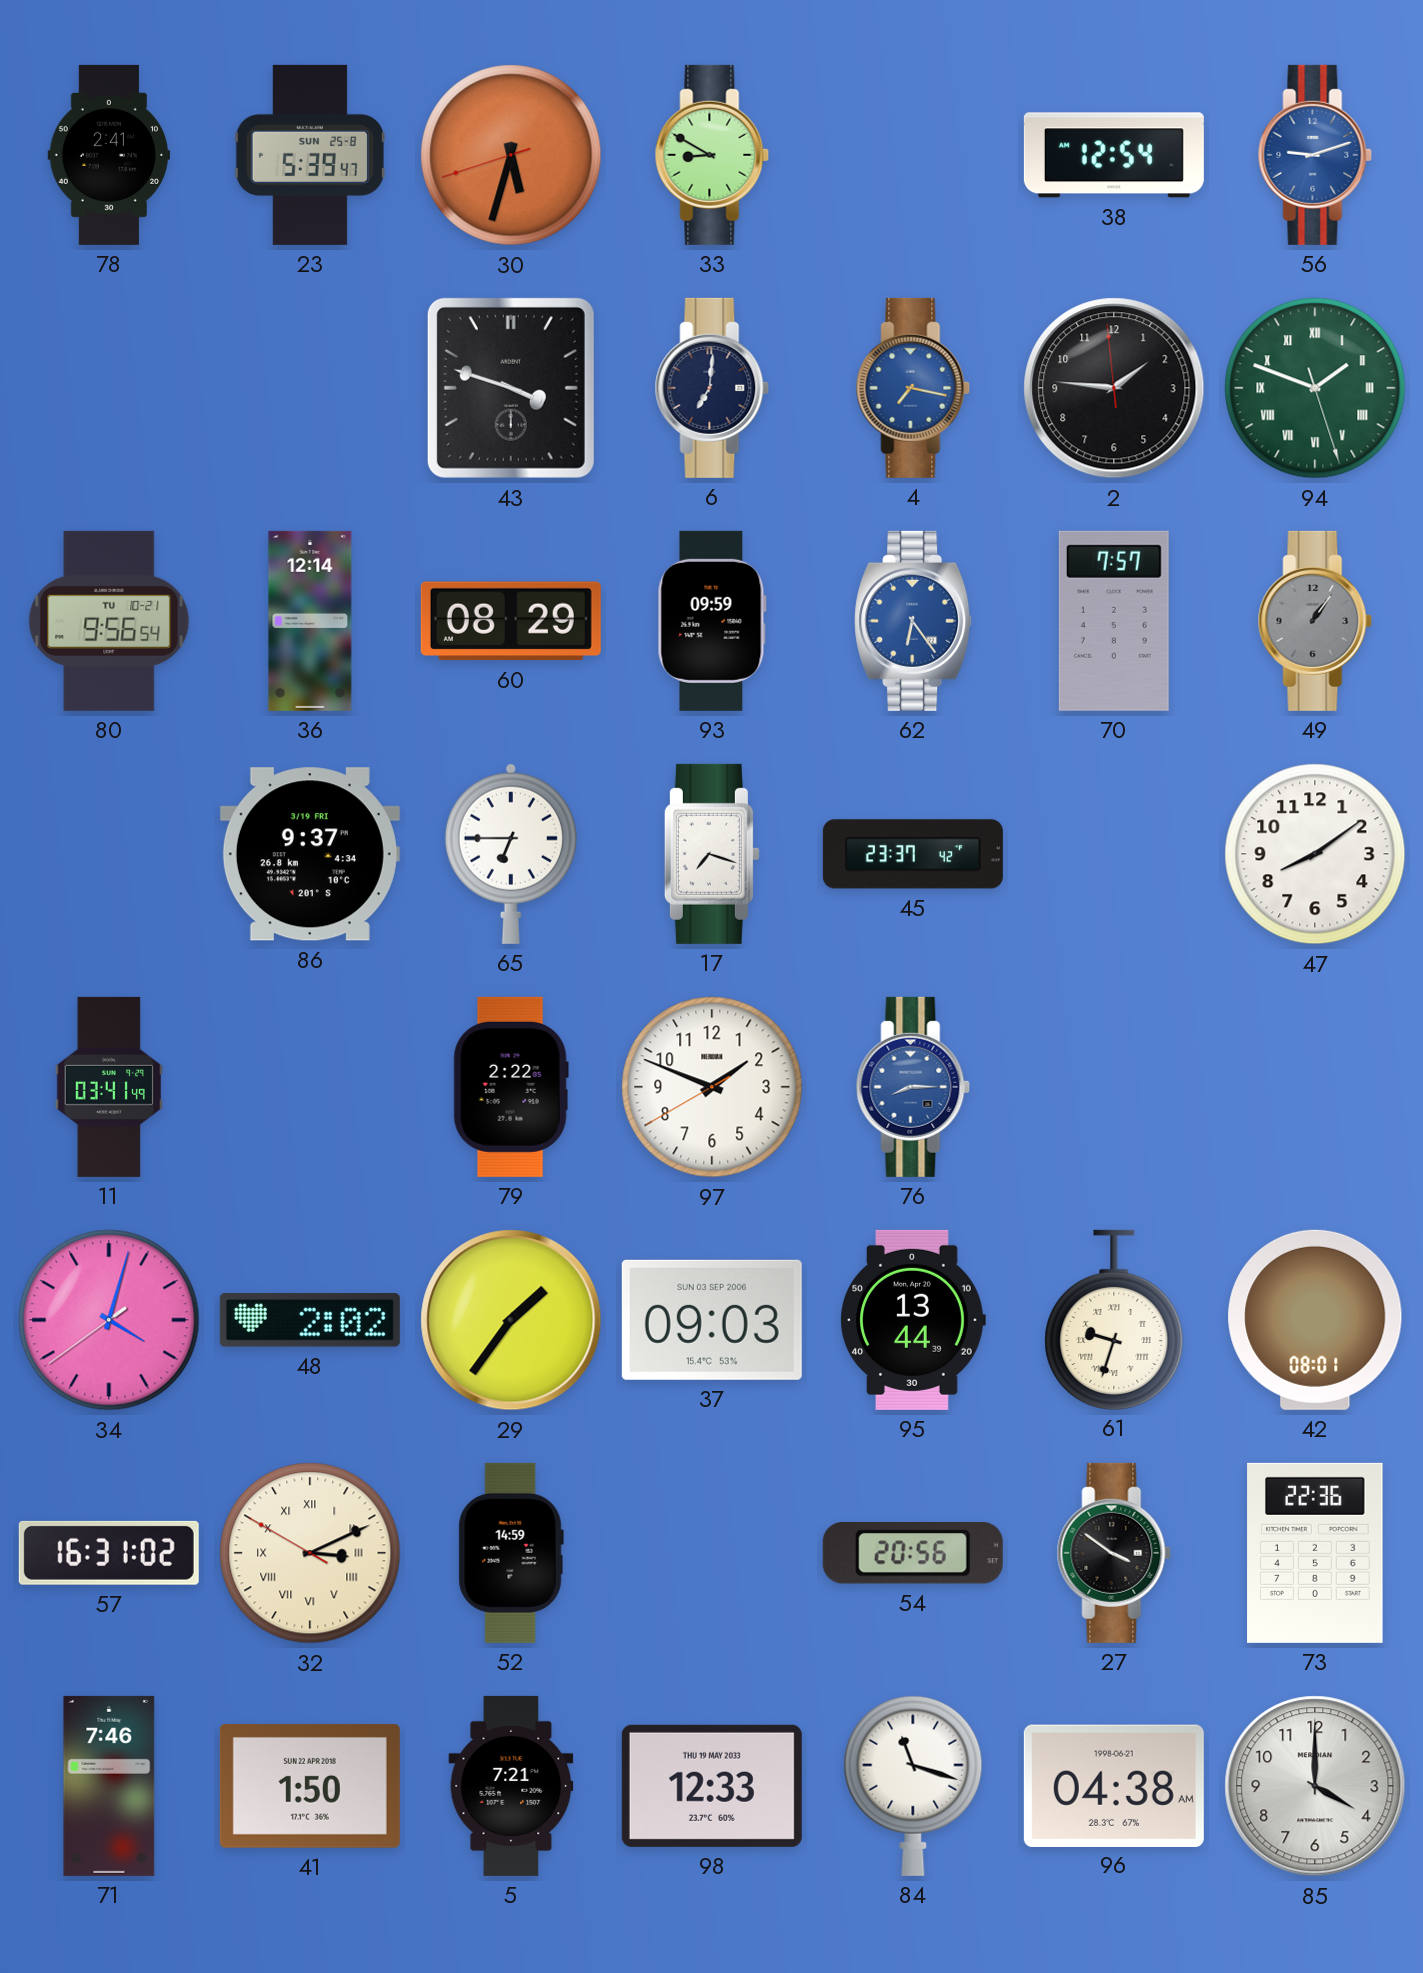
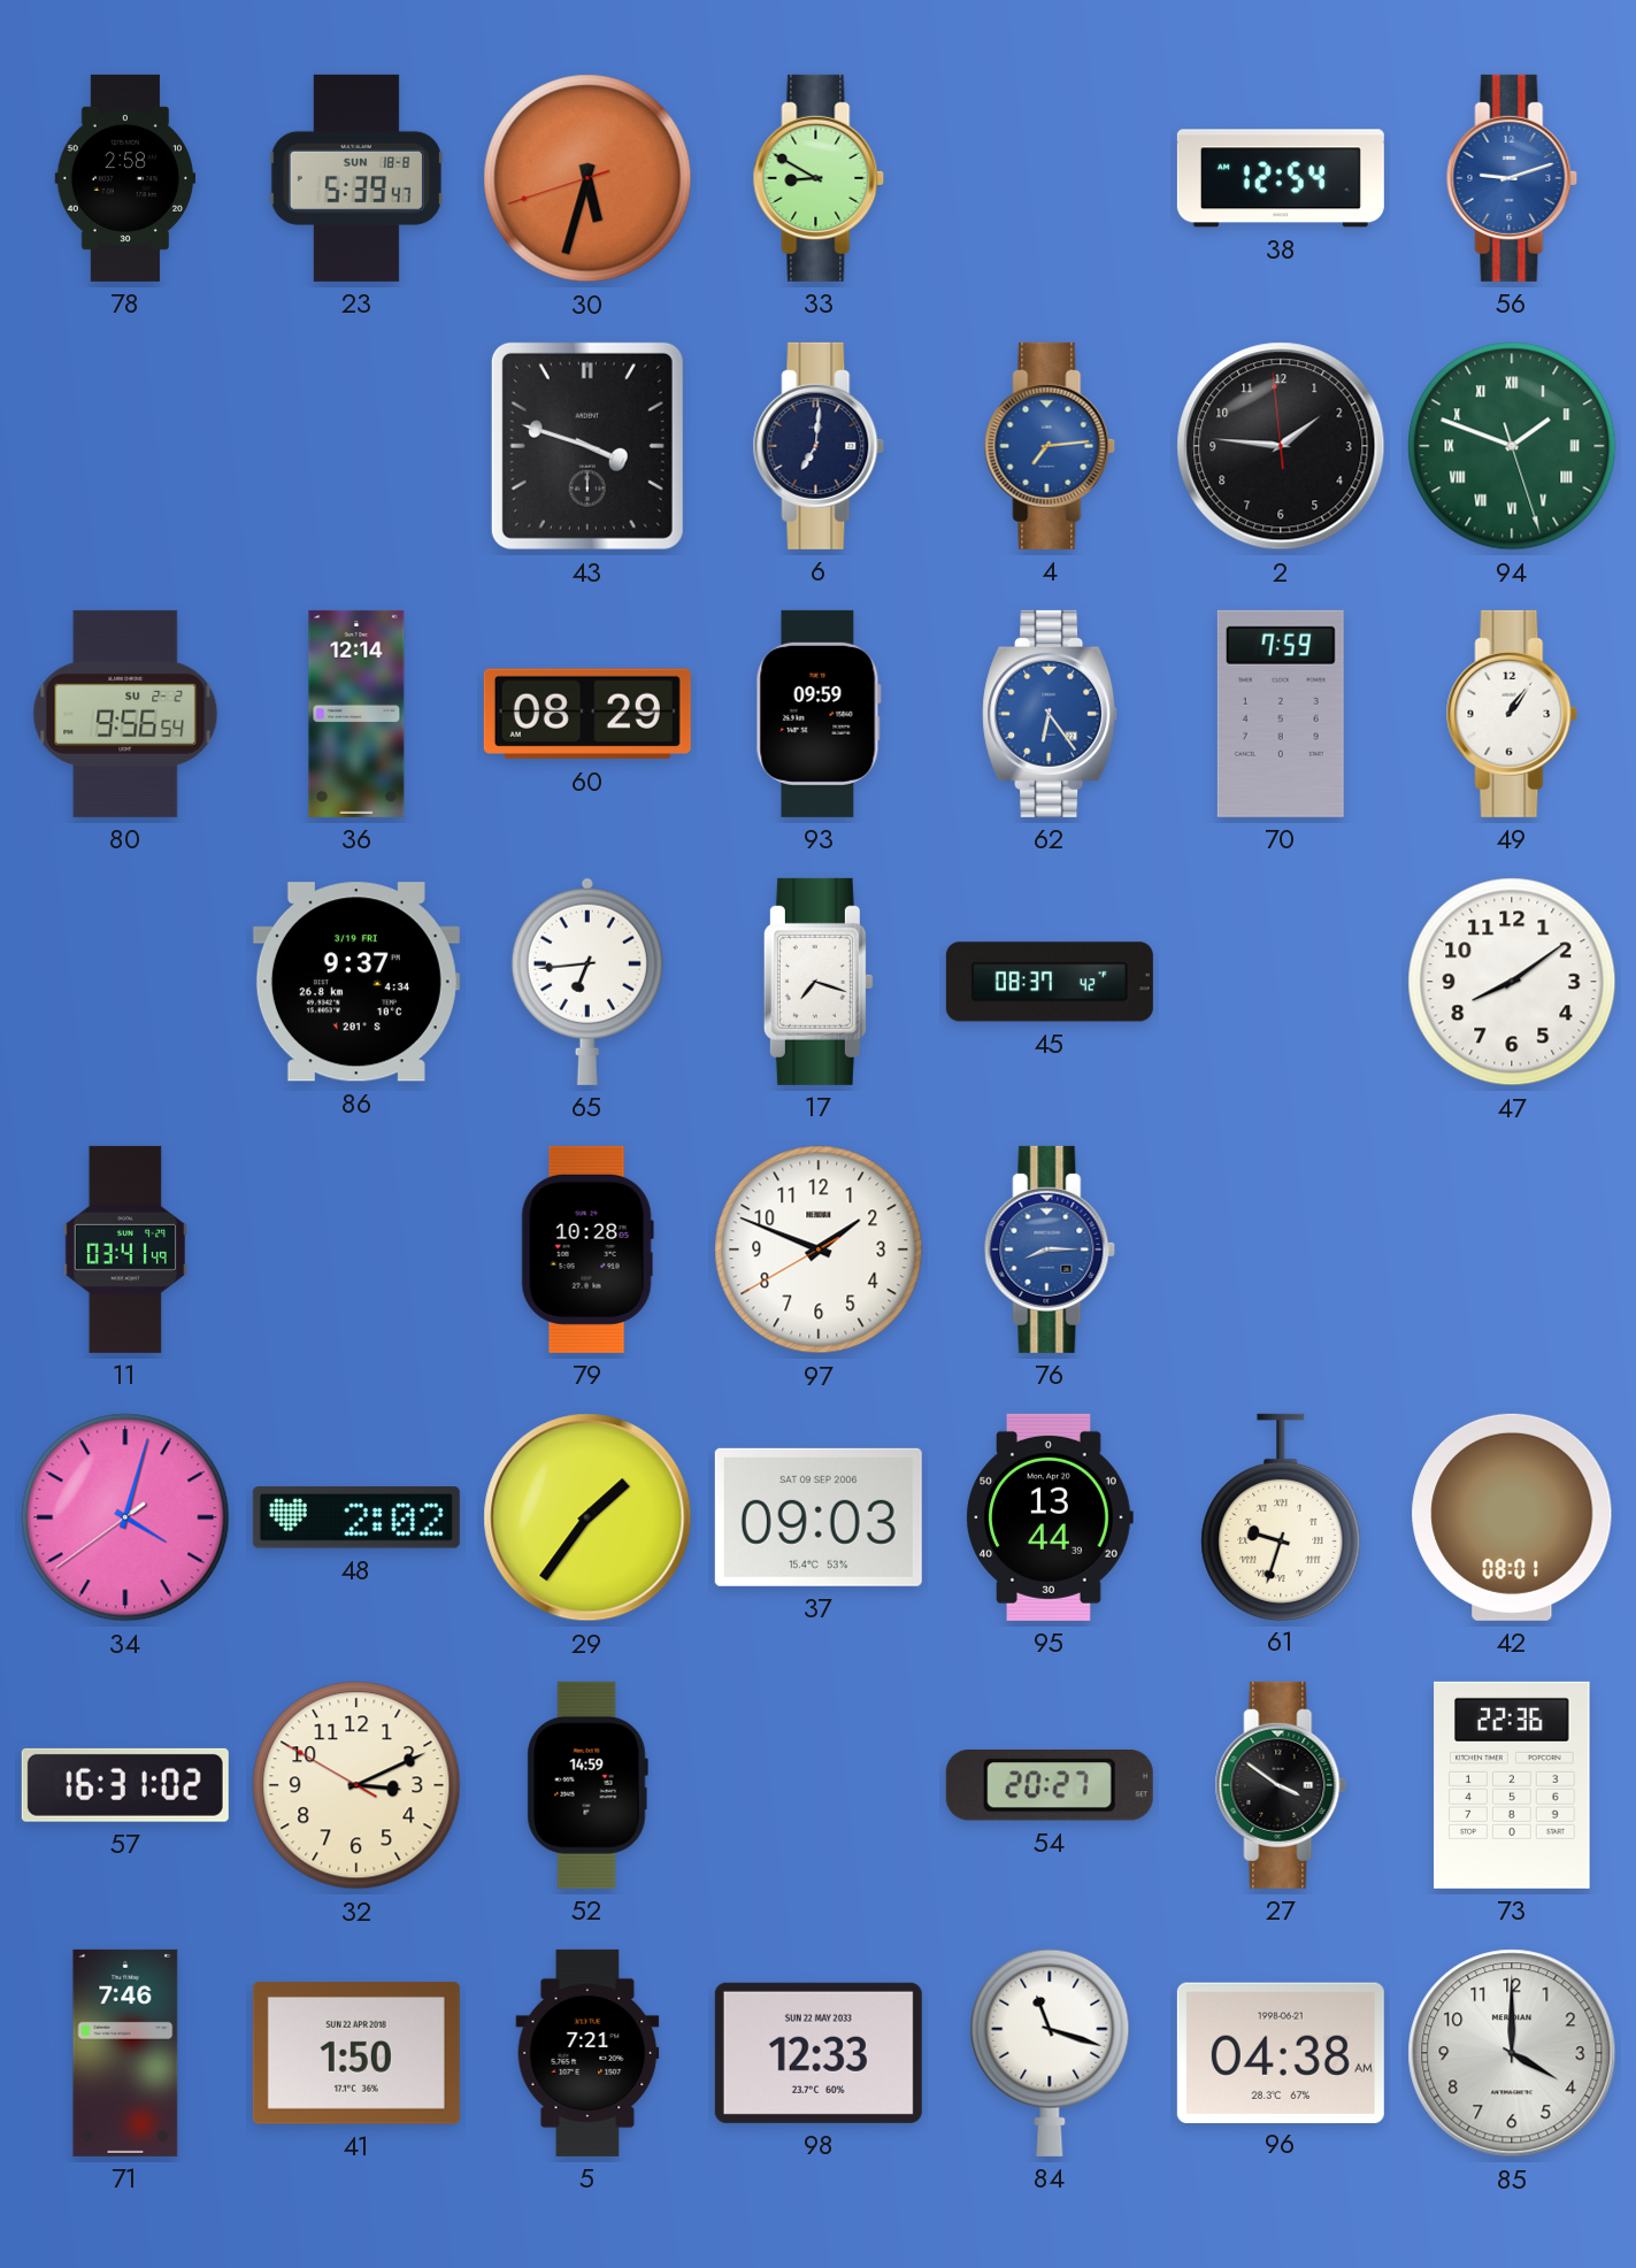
78: 2:41 -> 2:58
23 date: SUN 25-8 -> SUN 18-8
4: 7:17 -> 7:14
80 date: TU 10-21 -> SU 2-2
70: 7:57 -> 7:59
49 dial: grey -> white
65: 6:45 -> 6:44
45: 23:37 -> 08:37
79: 2:22 -> 10:28
37 date: SUN 03 SEP 2006 -> SAT 09 SEP 2006
32 numerals: Roman -> Arabic
54: 20:56 -> 20:27
98 date: THU 19 MAY 2033 -> SUN 22 MAY 2033
